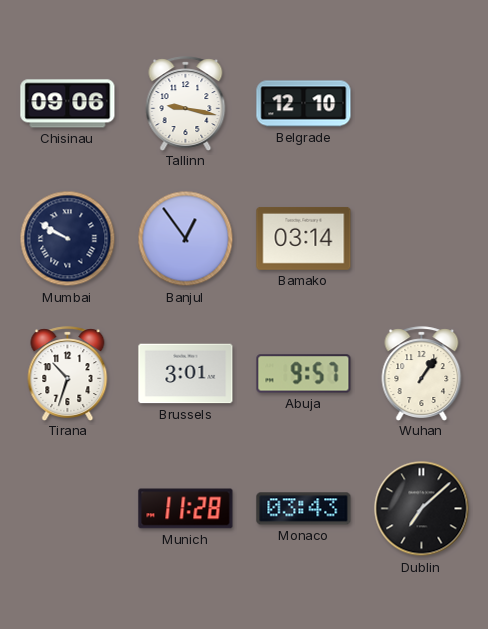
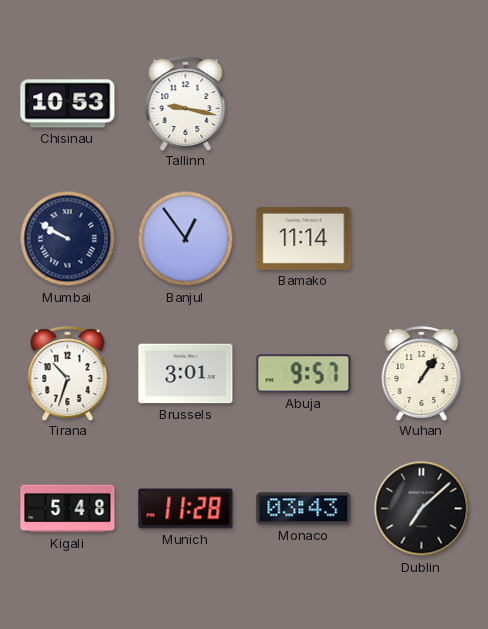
Chisinau: 09:06 -> 10:53
Belgrade: 12:10 -> none
Bamako: 03:14 -> 11:14
Kigali: none -> 5:48
